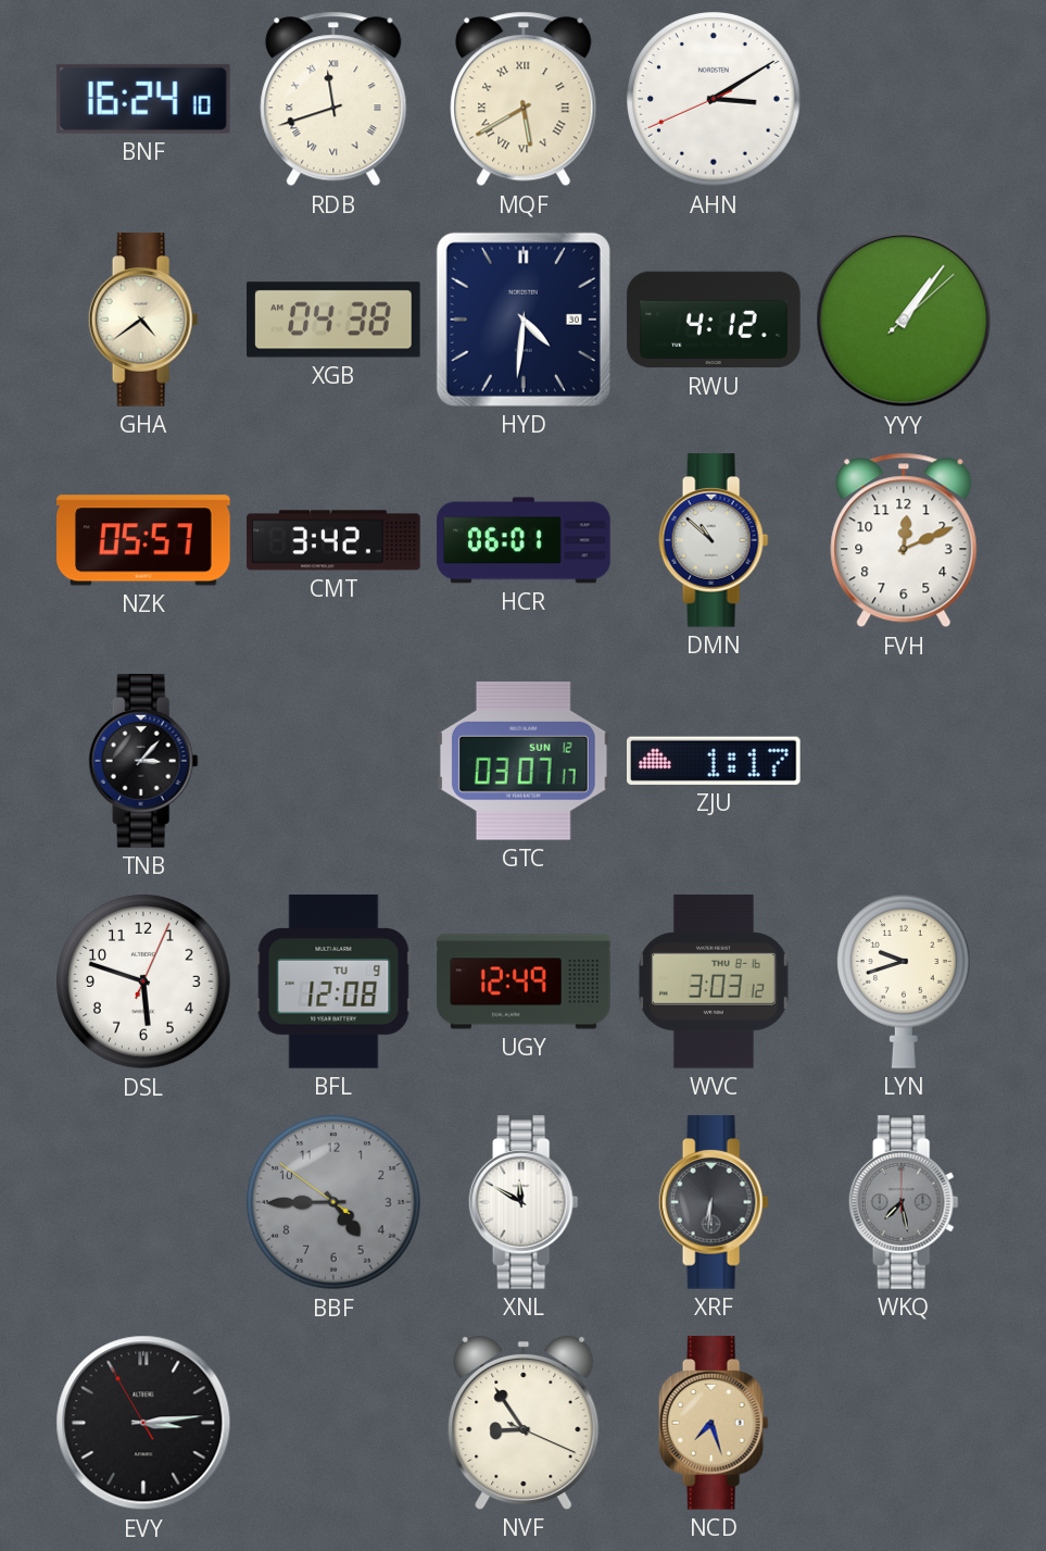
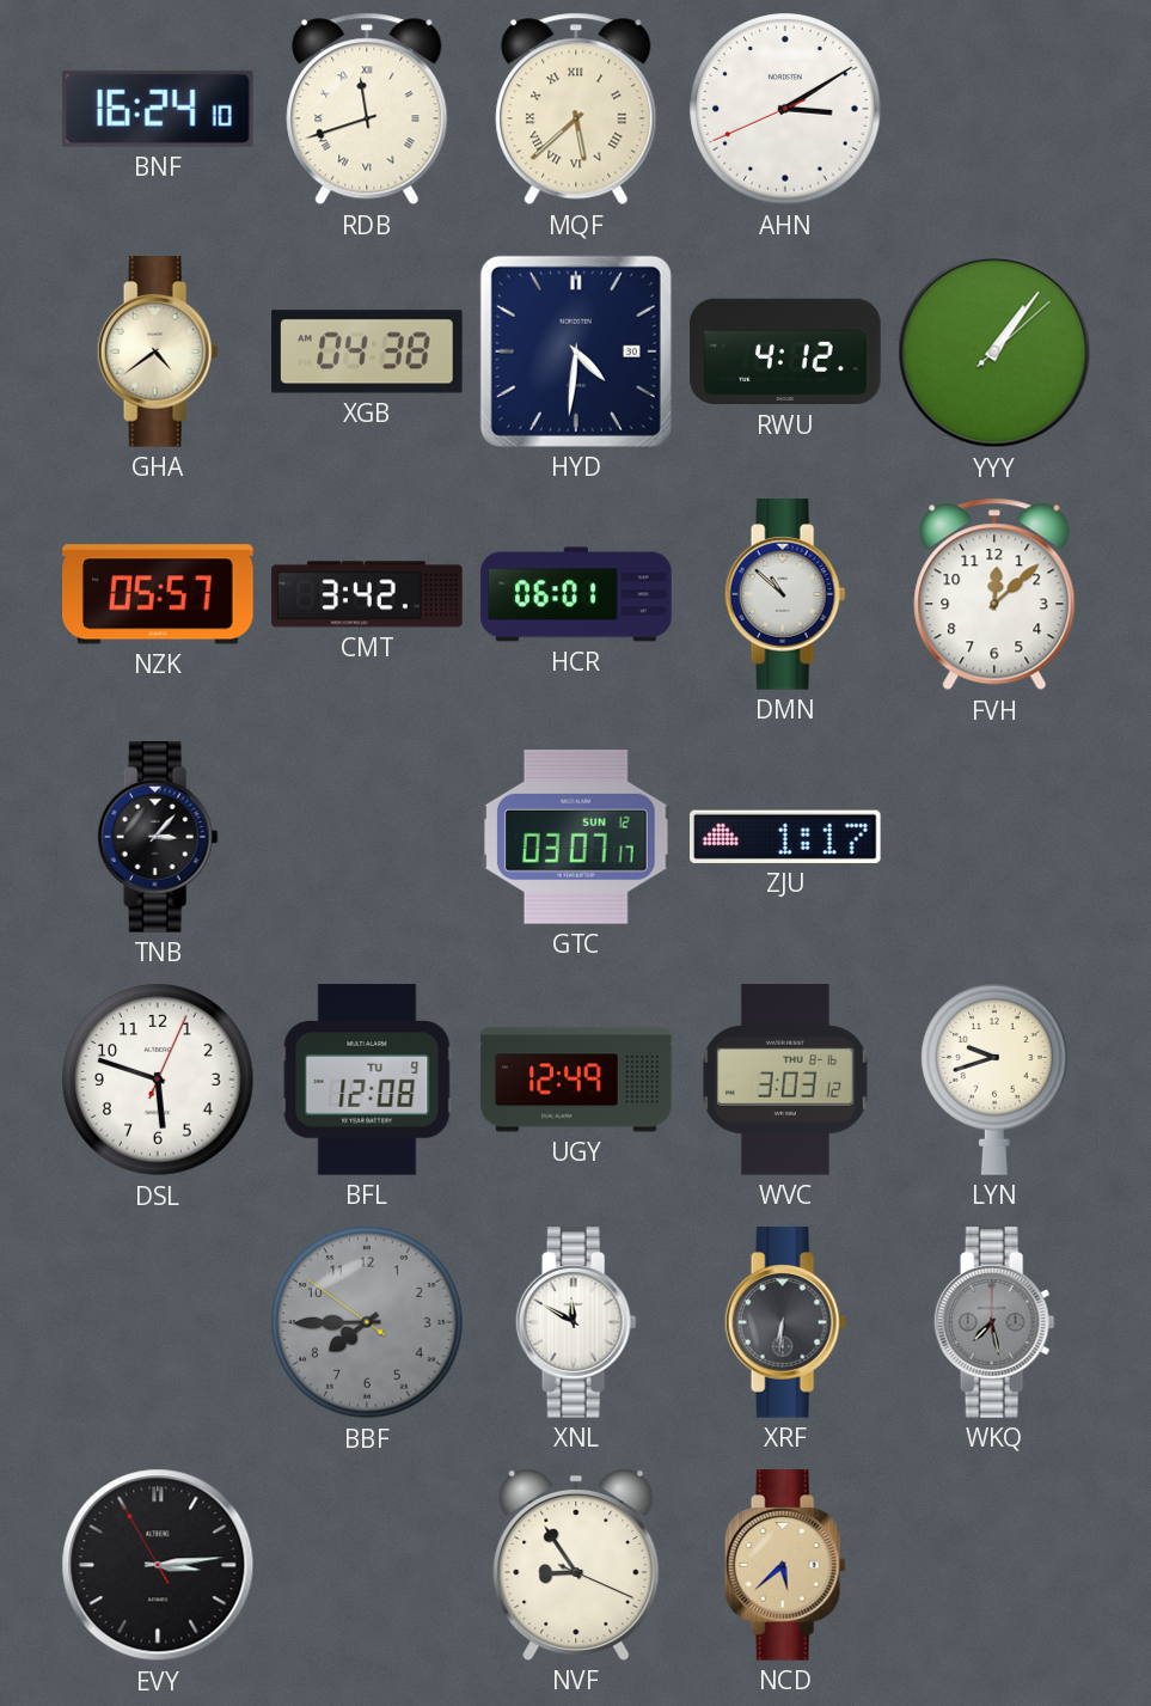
MQF: 5:40 -> 5:38
FVH: 12:11 -> 12:08
BBF: 4:44 -> 7:44
NCD: 7:27 -> 5:38
